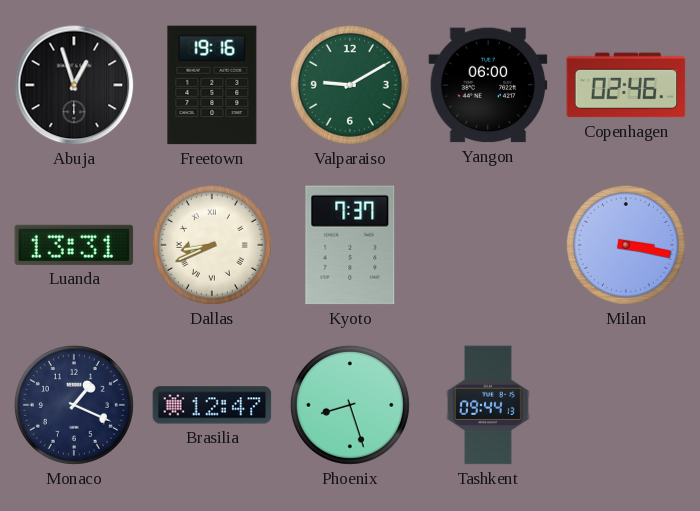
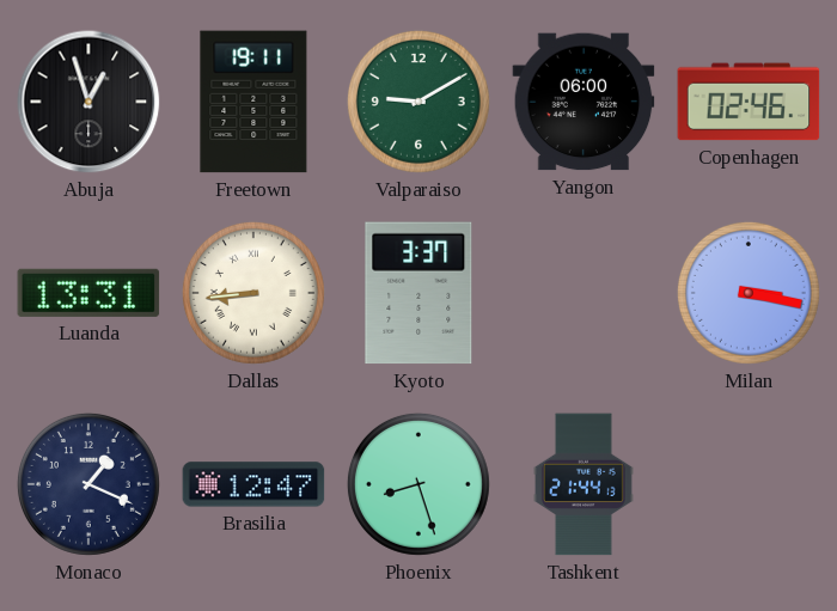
Freetown: 19:16 -> 19:11
Dallas: 8:41 -> 8:44
Kyoto: 7:37 -> 3:37
Tashkent: 09:44 -> 21:44
